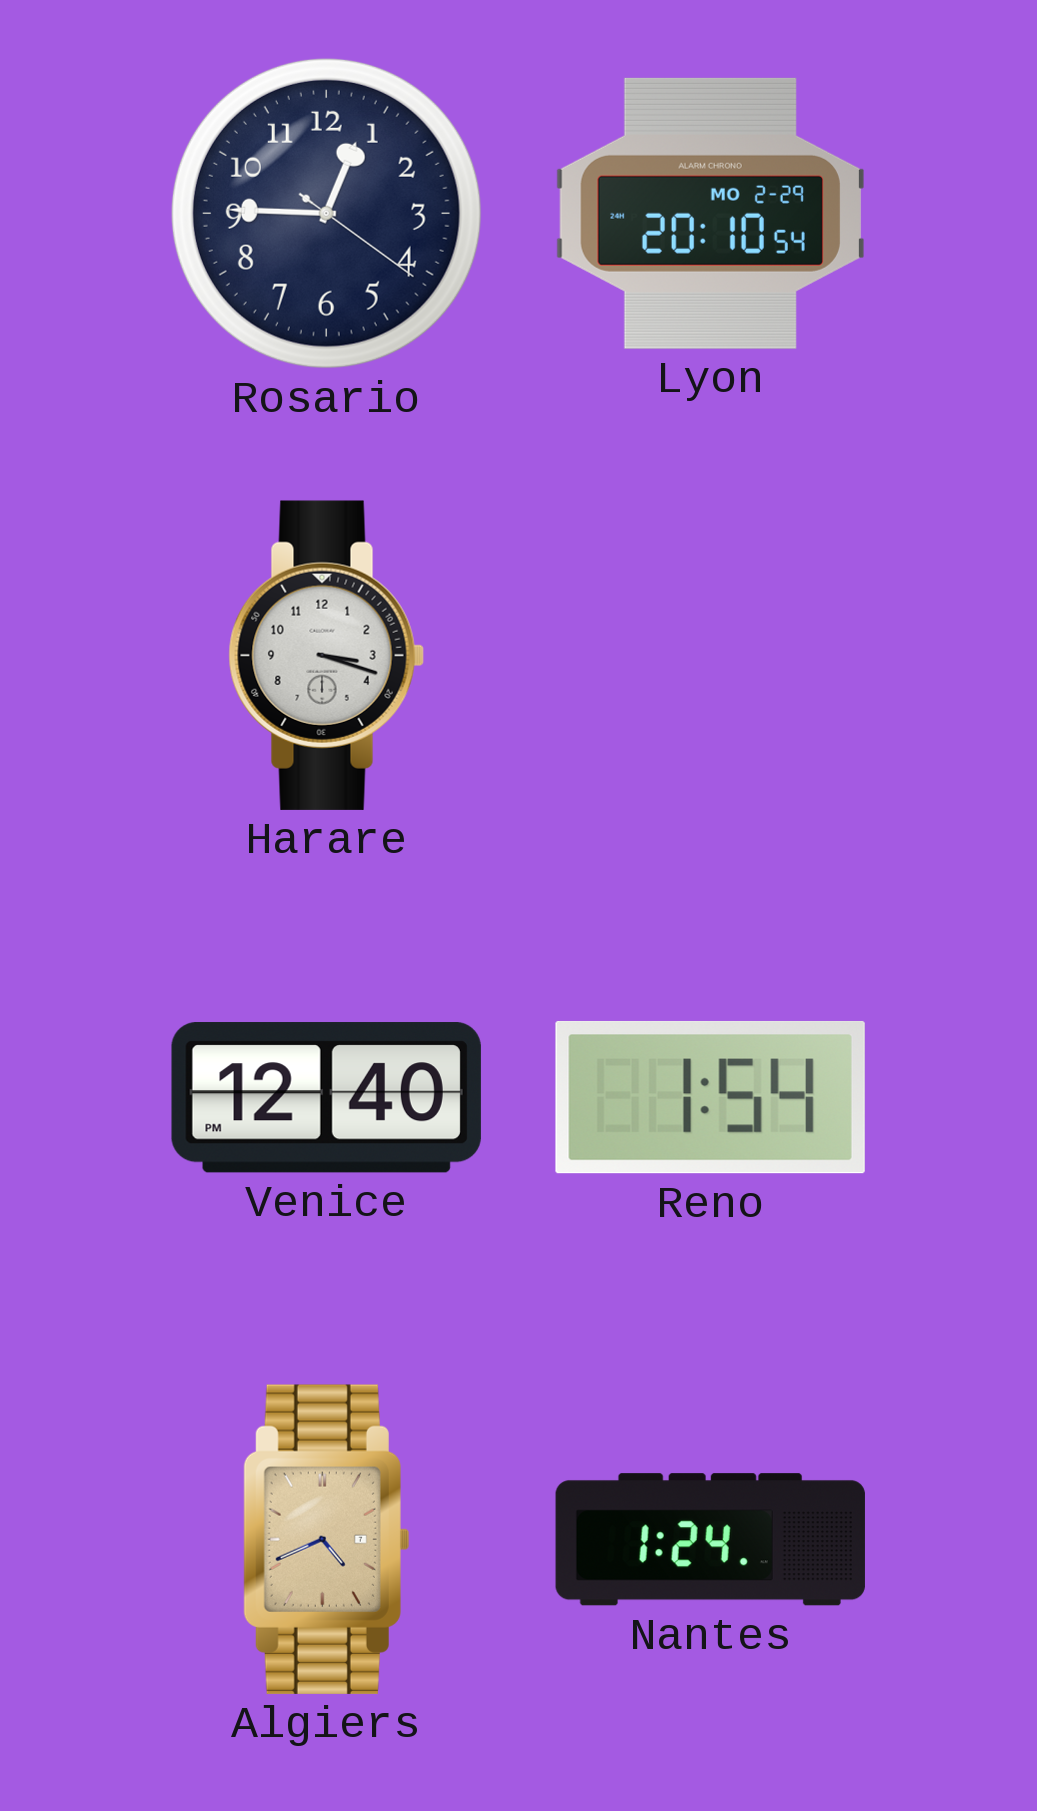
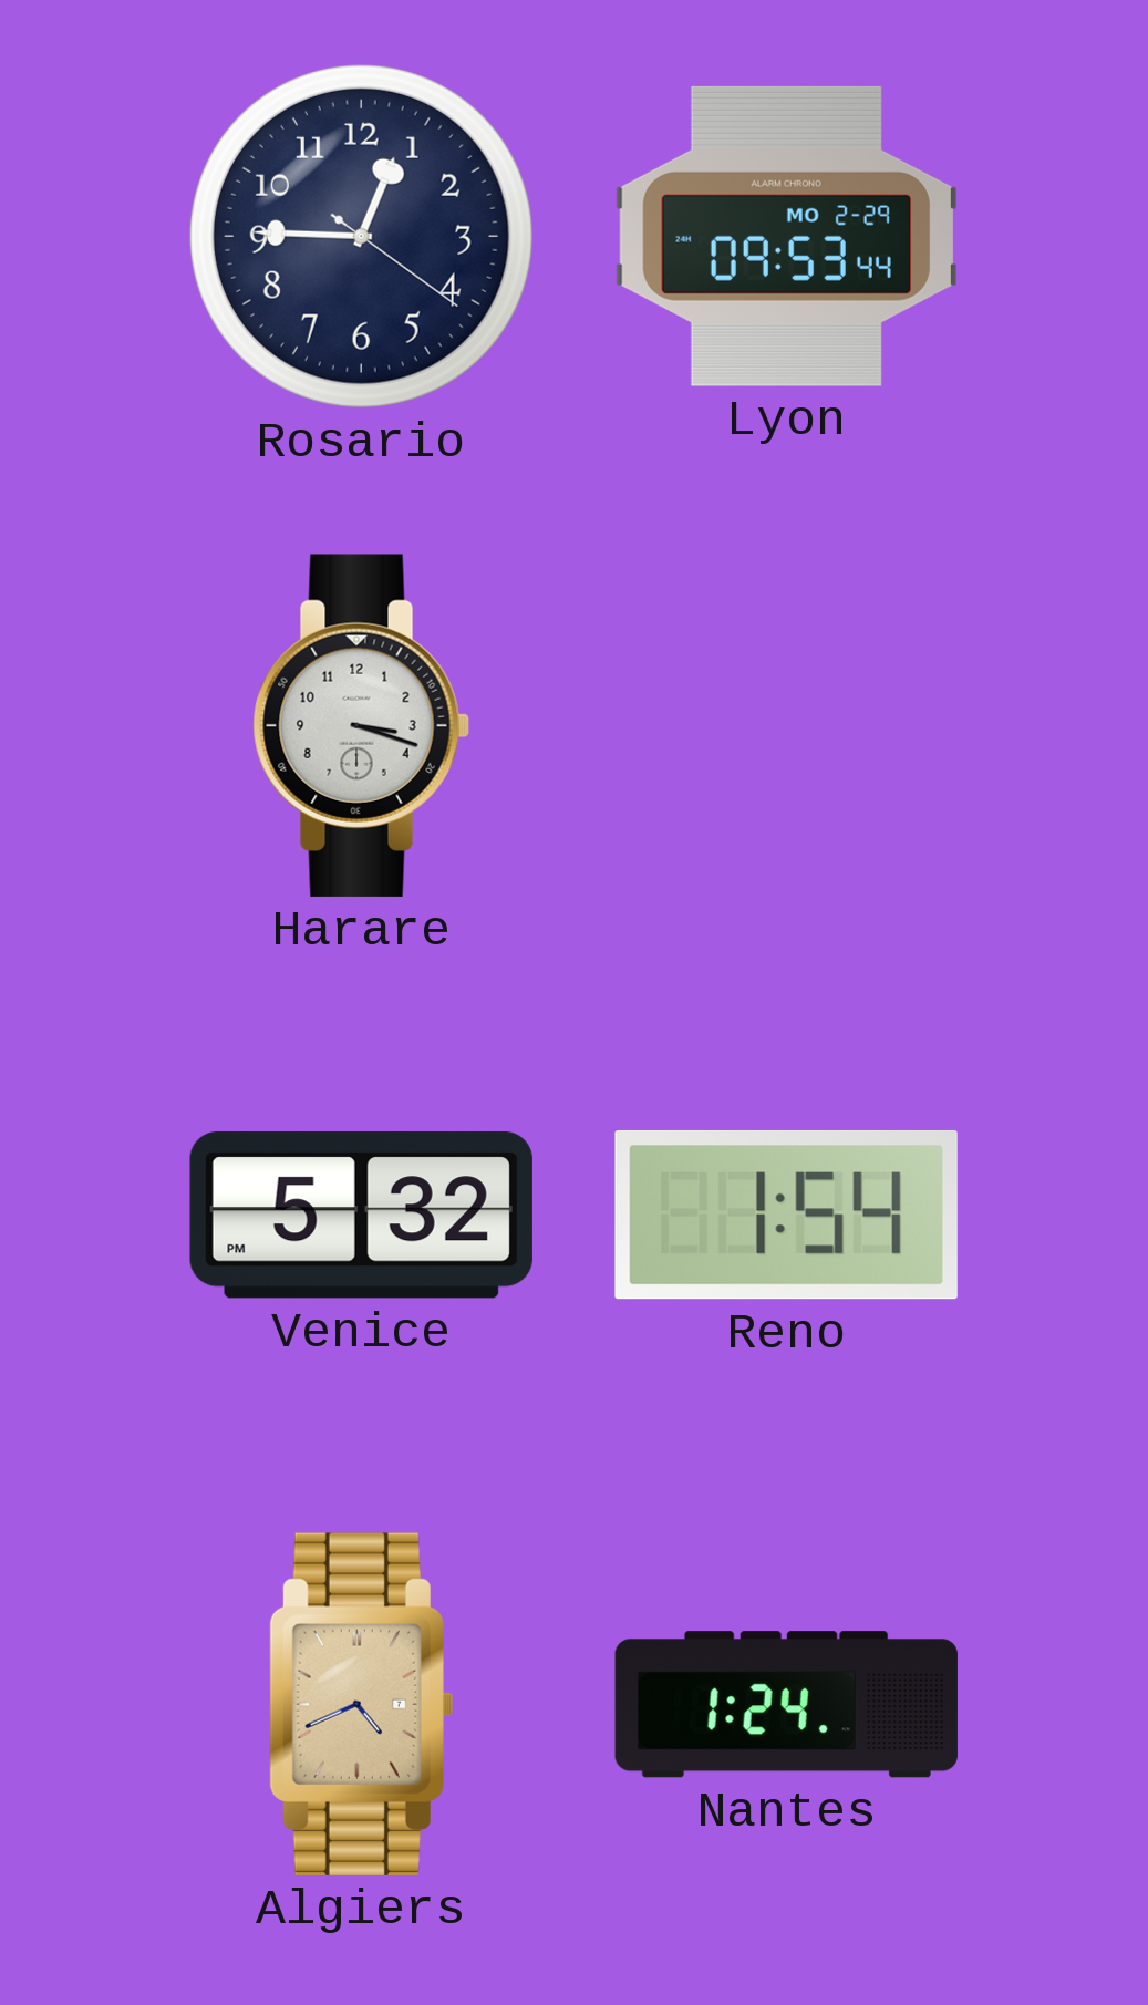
Lyon: 20:10 -> 09:53
Venice: 12:40 -> 5:32
